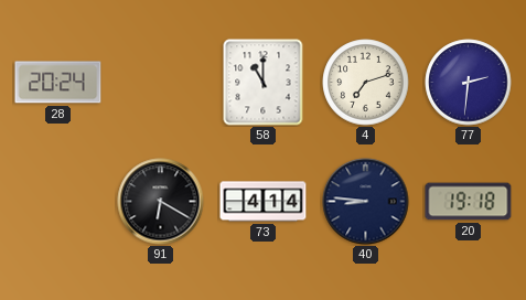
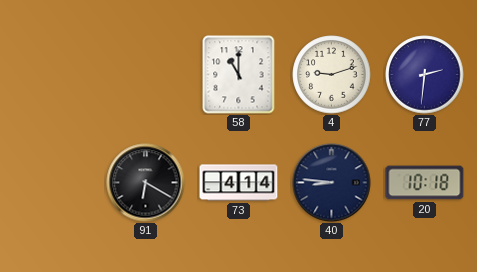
28: 20:24 -> none
4: 7:12 -> 9:12
20: 19:18 -> 10:18
